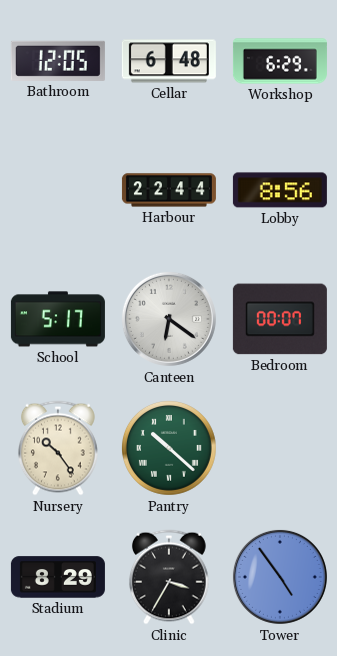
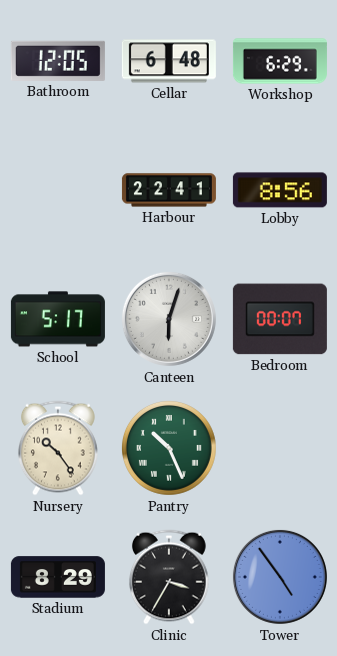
Harbour: 22:44 -> 22:41
Canteen: 6:21 -> 6:03
Pantry: 10:22 -> 10:26
